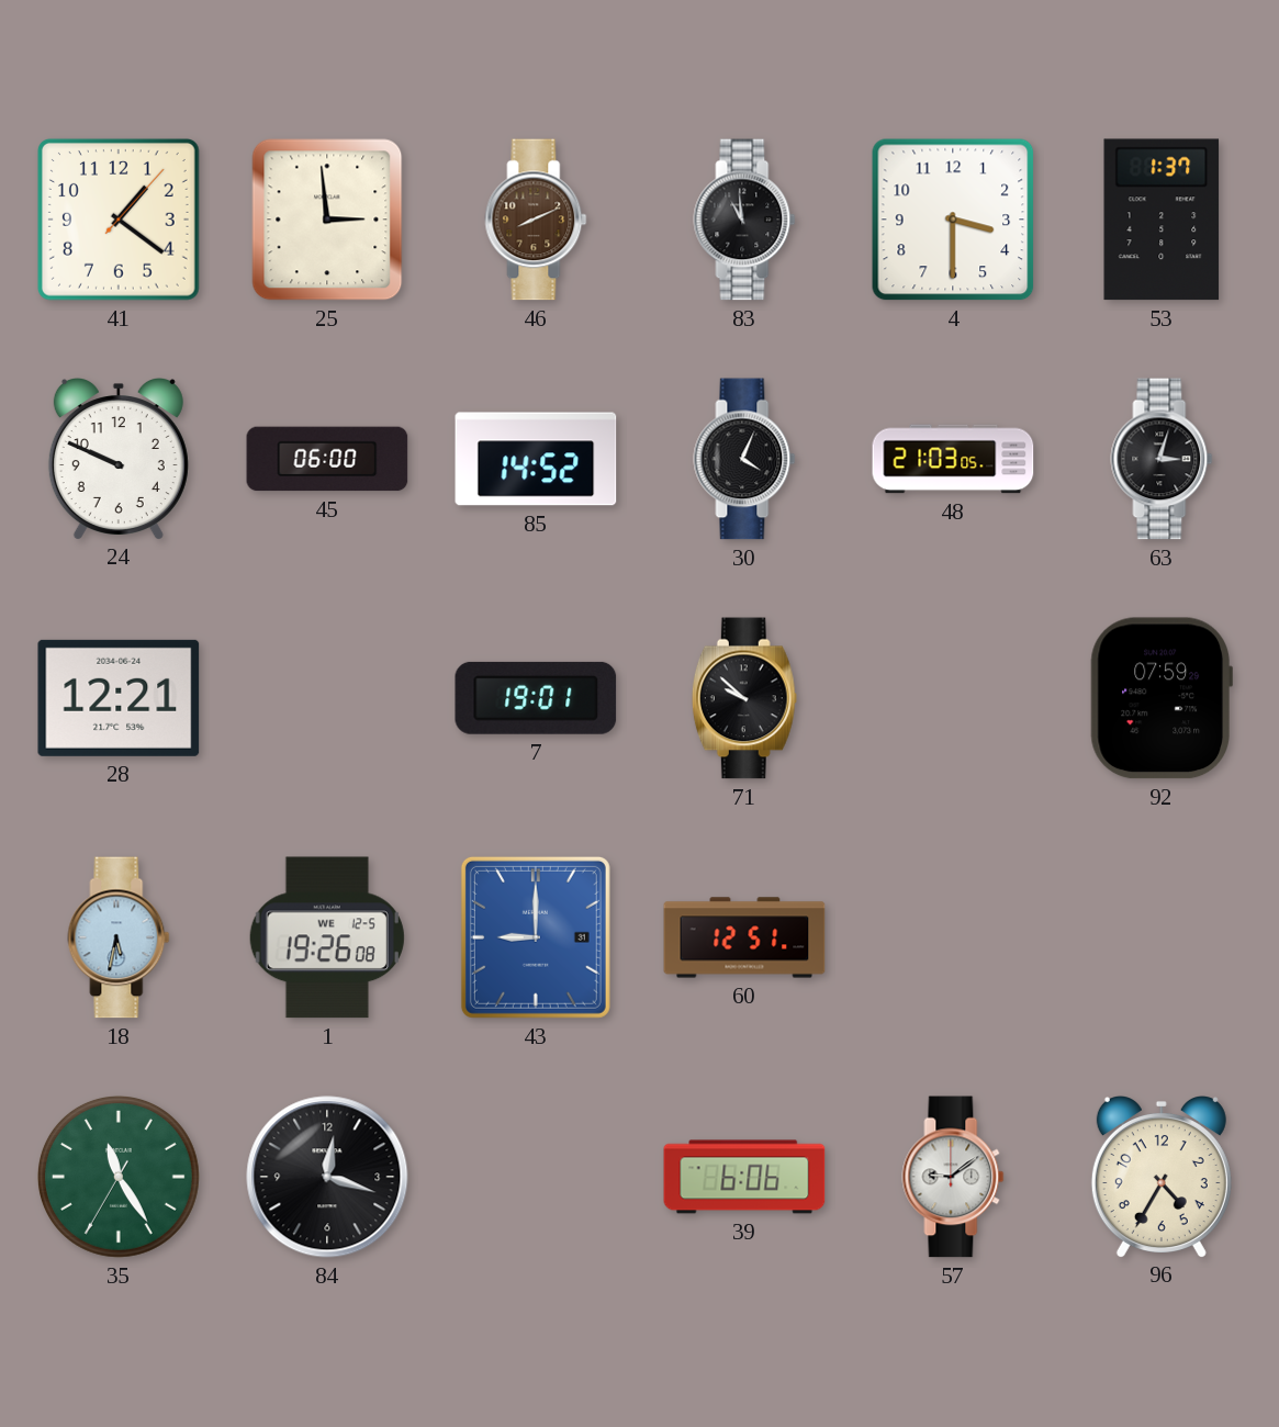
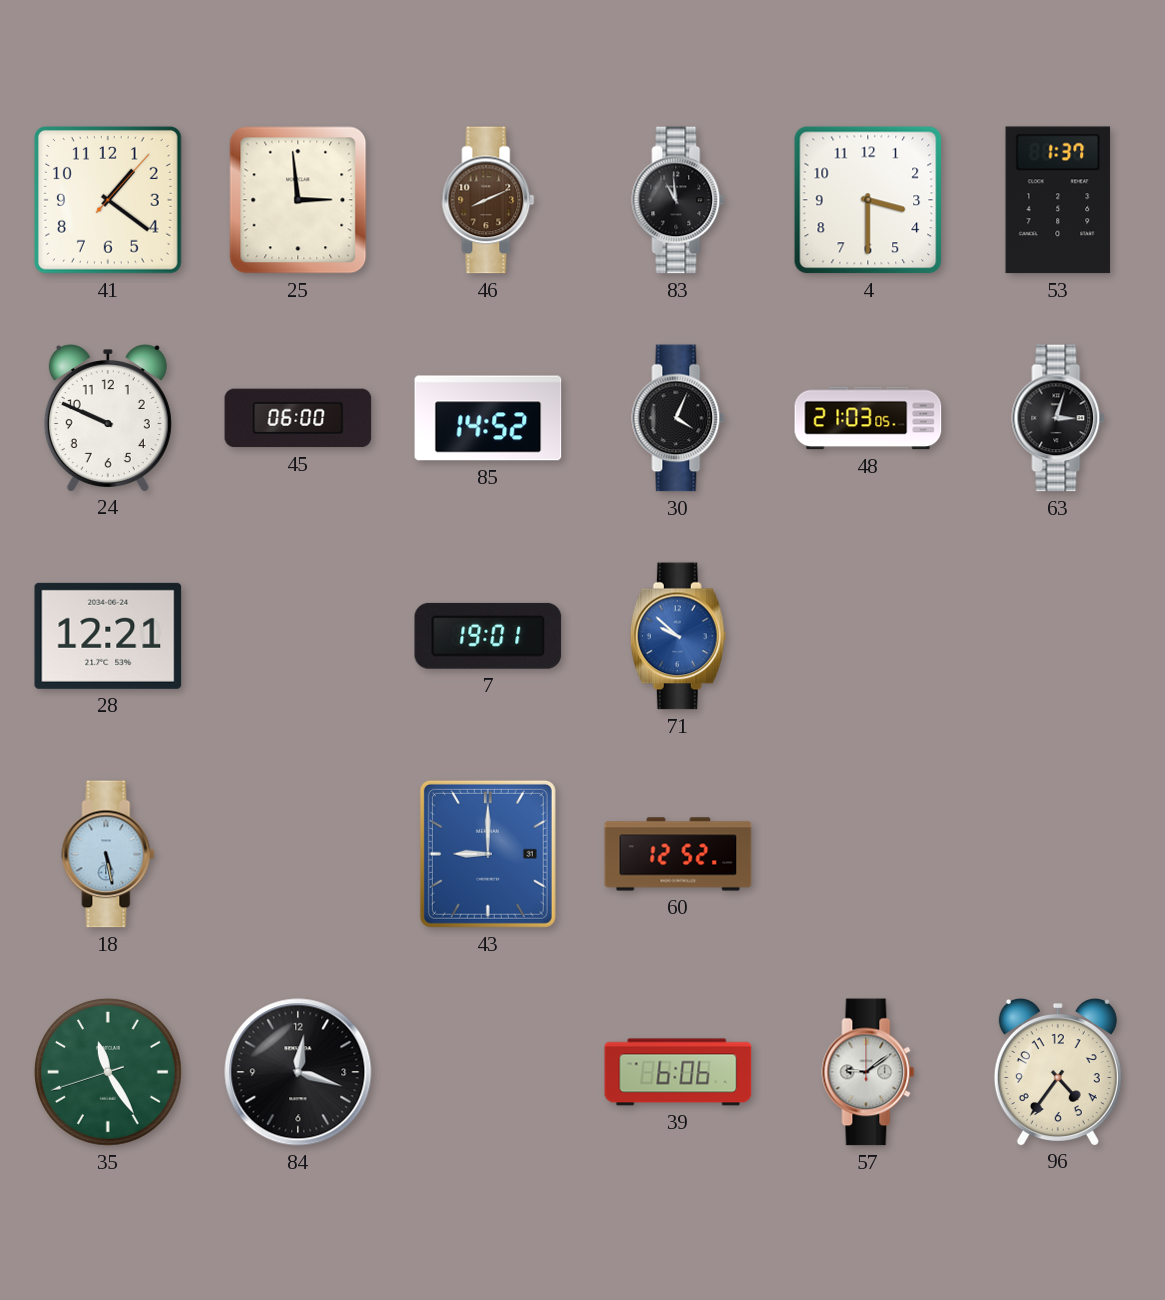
71 dial: black -> blue
92: 07:59 -> none
18: 5:32 -> 5:28
1: 19:26 -> none
60: 12:51 -> 12:52
35: 11:24:35 -> 11:24:42
96: 4:35 -> 4:36
